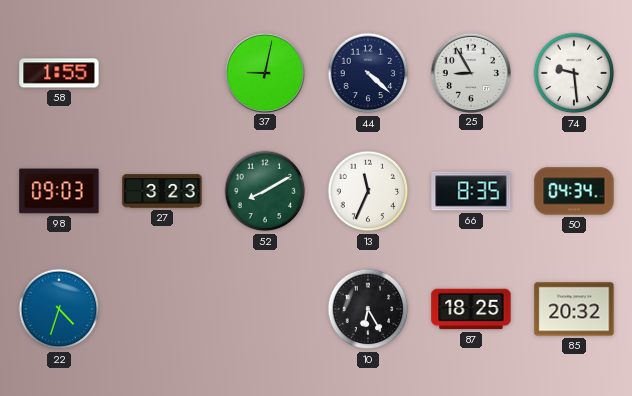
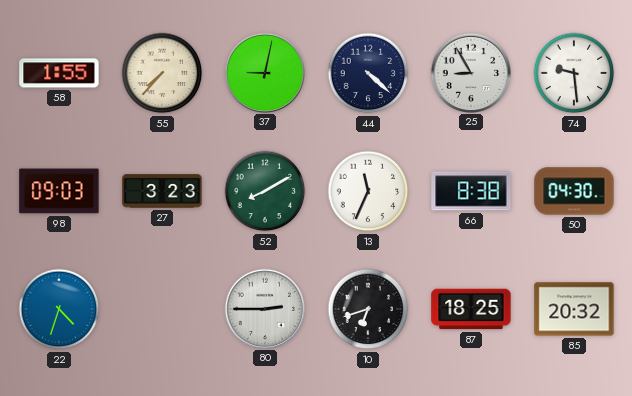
55: none -> 7:37
66: 8:35 -> 8:38
50: 04:34 -> 04:30
80: none -> 2:45
10: 6:25 -> 6:42
